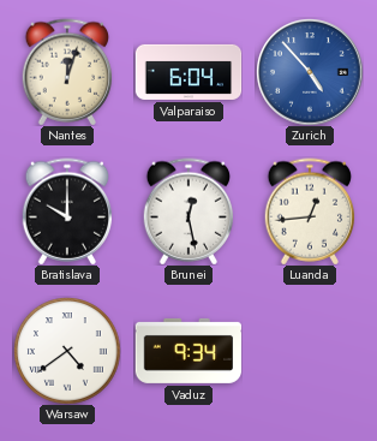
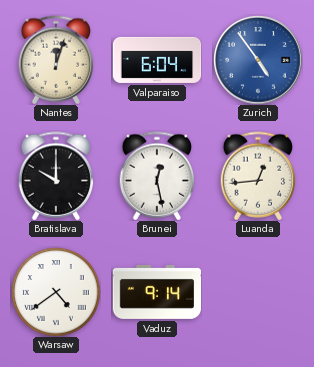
Zurich: 4:53 -> 4:54
Vaduz: 9:34 -> 9:14
